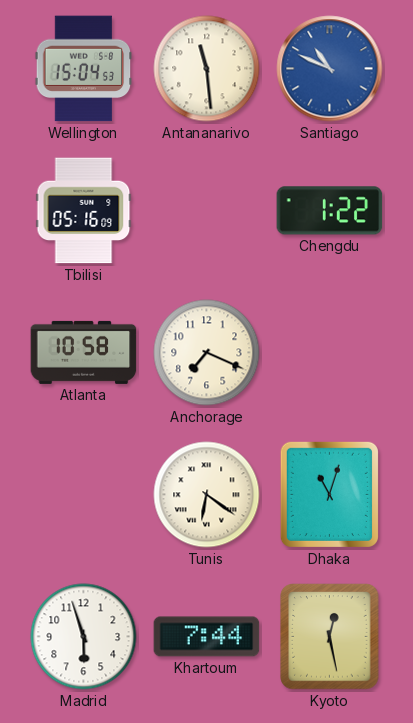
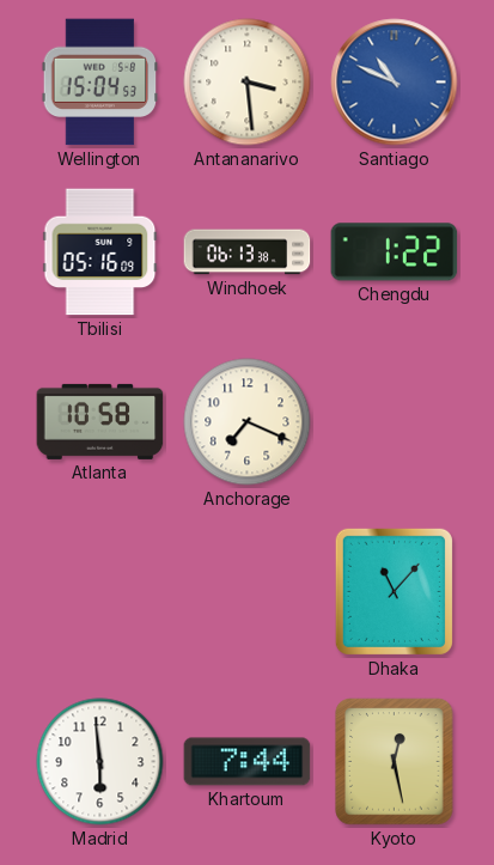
Antananarivo: 11:29 -> 3:29
Windhoek: none -> 06:13
Tunis: 6:21 -> none
Dhaka: 11:03 -> 11:07
Madrid: 5:57 -> 5:59
